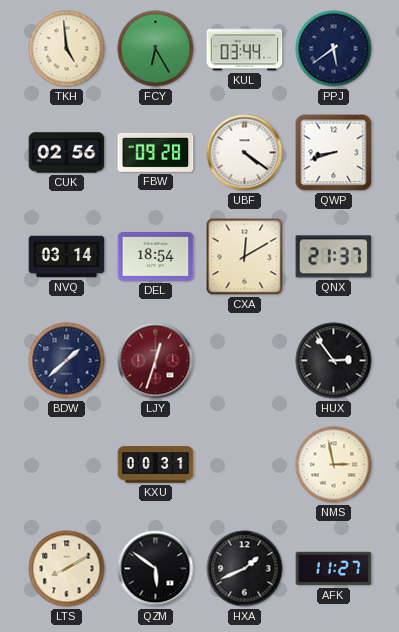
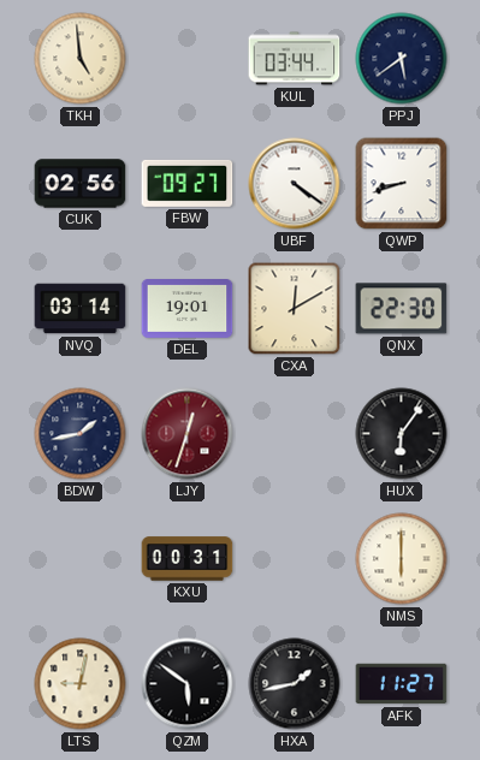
FCY: 6:25 -> none
FBW: 09:28 -> 09:27
DEL: 18:54 -> 19:01
QNX: 21:37 -> 22:30
BDW: 1:38 -> 1:43
HUX: 2:54 -> 6:06
NMS: 2:58 -> 6:00
LTS: 8:10 -> 9:02
HXA: 1:41 -> 1:43
